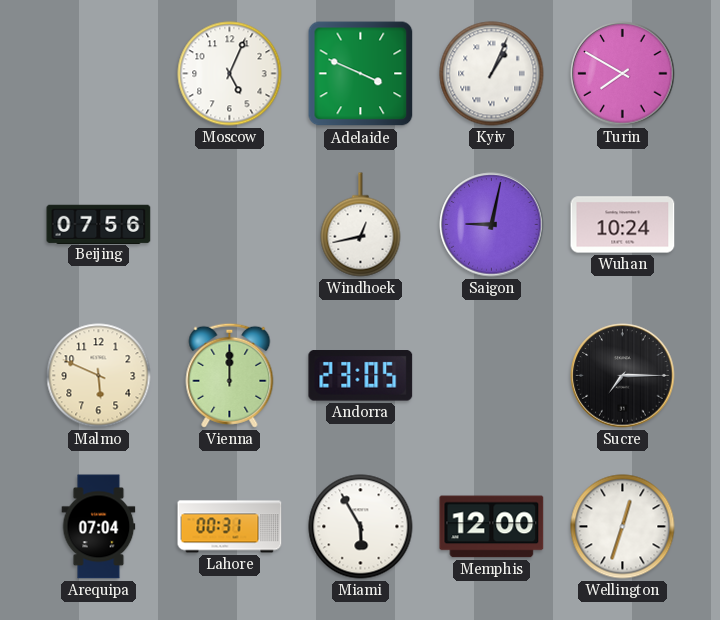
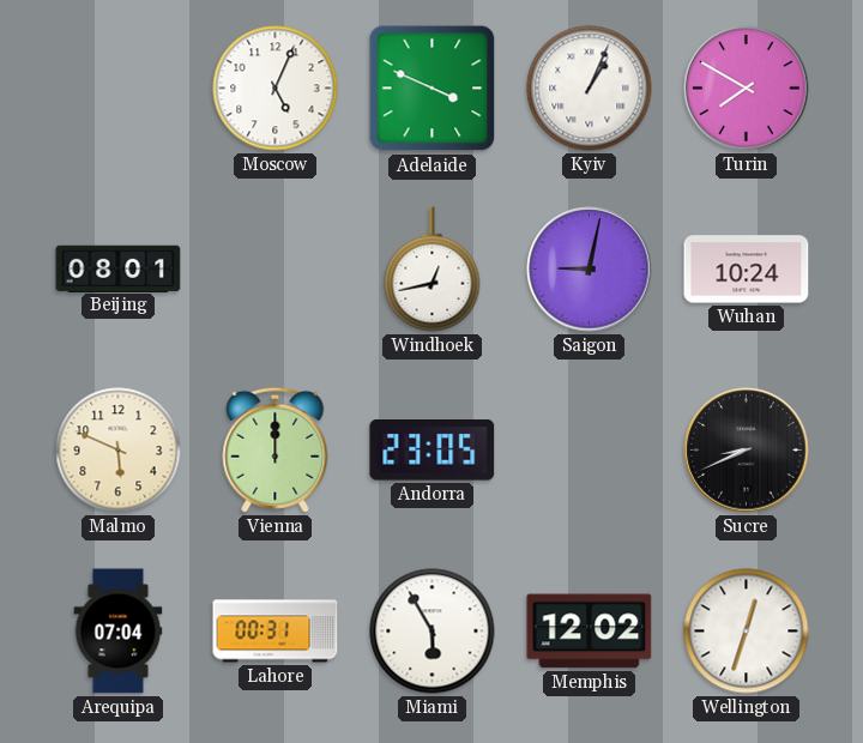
Beijing: 07:56 -> 08:01
Sucre: 7:15 -> 8:41
Memphis: 12:00 -> 12:02
